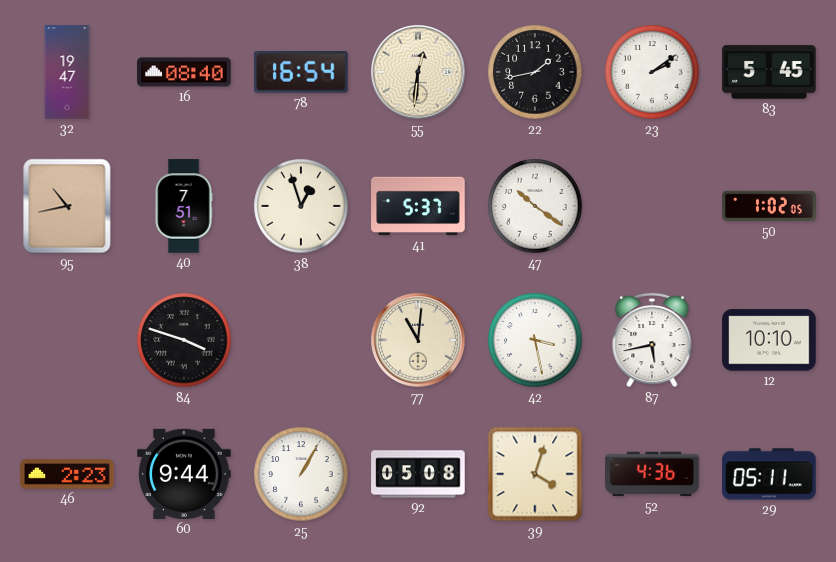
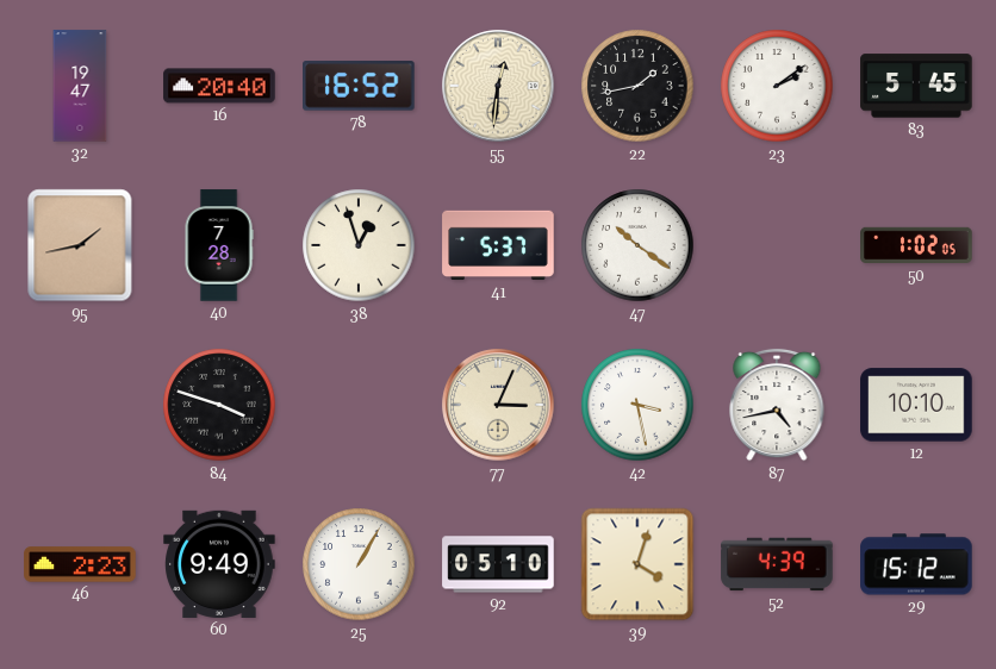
16: 08:40 -> 20:40
78: 16:54 -> 16:52
95: 10:43 -> 1:43
40: 7:51 -> 7:28
77: 11:01 -> 3:04
87: 5:43 -> 4:43
60: 9:44 -> 9:49
92: 05:08 -> 05:10
52: 4:36 -> 4:39
29: 05:11 -> 15:12
